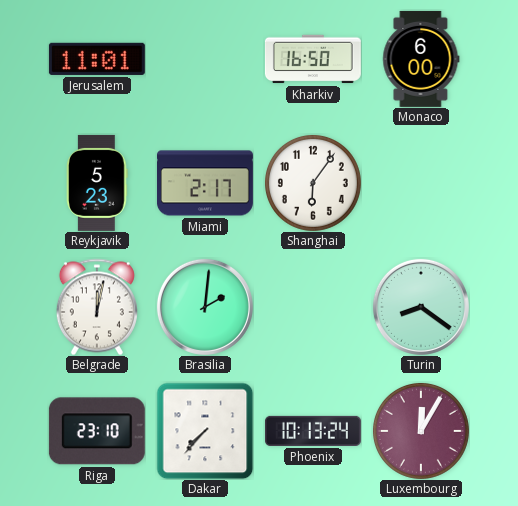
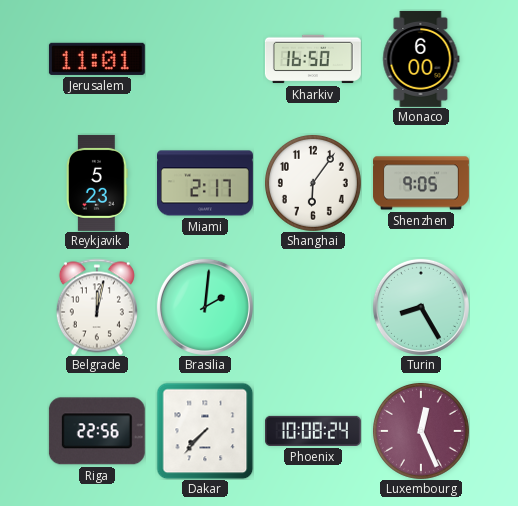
Shenzhen: none -> 9:05
Turin: 8:21 -> 8:25
Riga: 23:10 -> 22:56
Phoenix: 10:13 -> 10:08
Luxembourg: 12:05 -> 12:26
